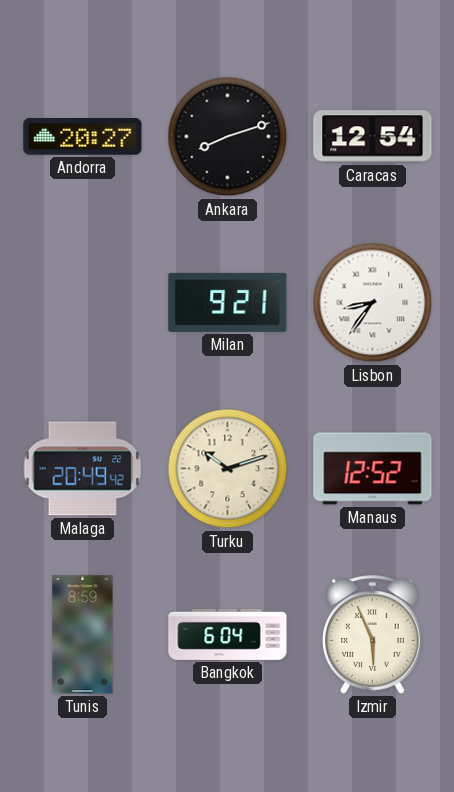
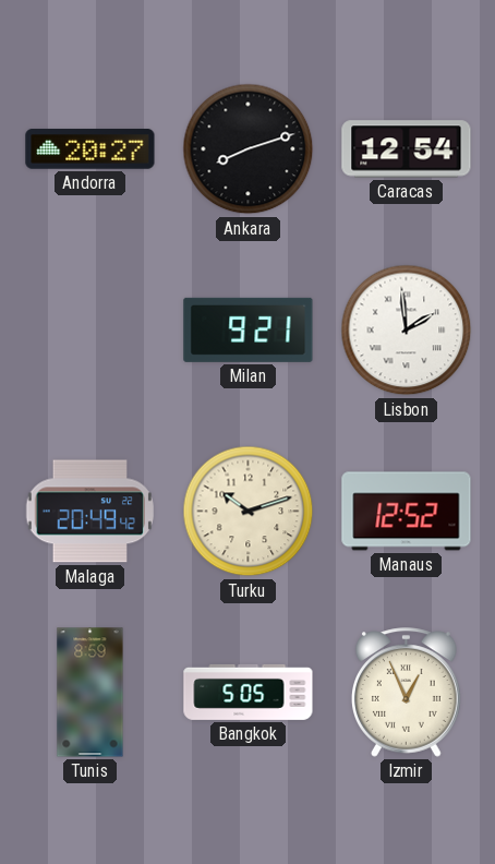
Lisbon: 8:36 -> 1:59
Bangkok: 6:04 -> 5:05
Izmir: 5:56 -> 12:56
